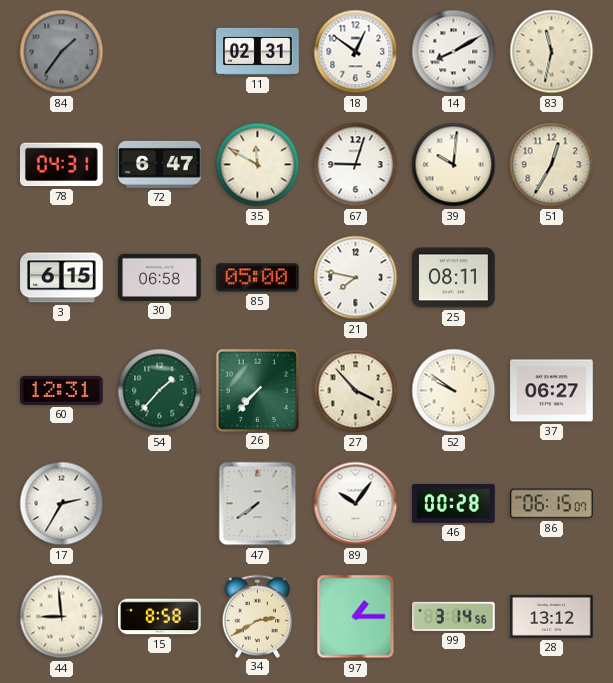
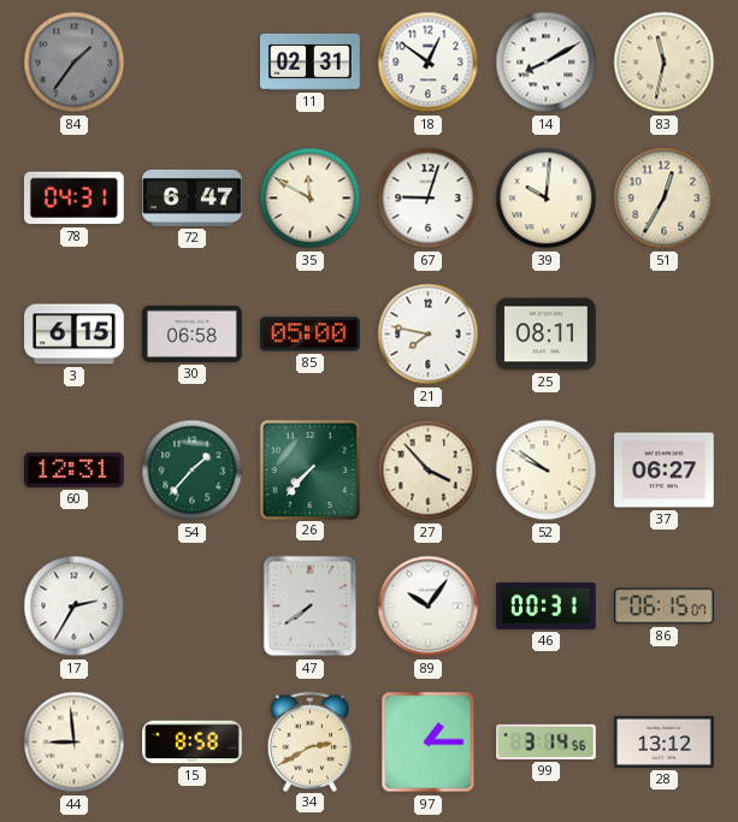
46: 00:28 -> 00:31
